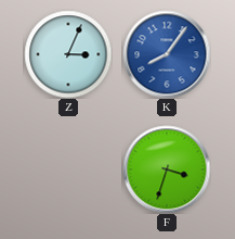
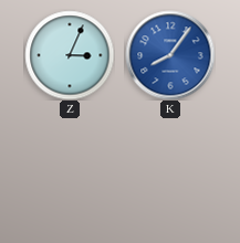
F: 3:33 -> none
